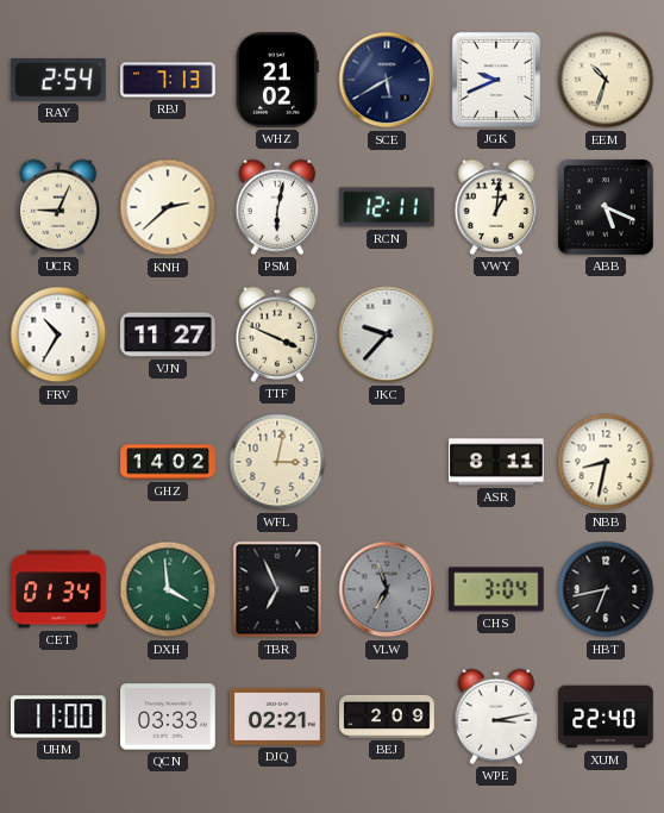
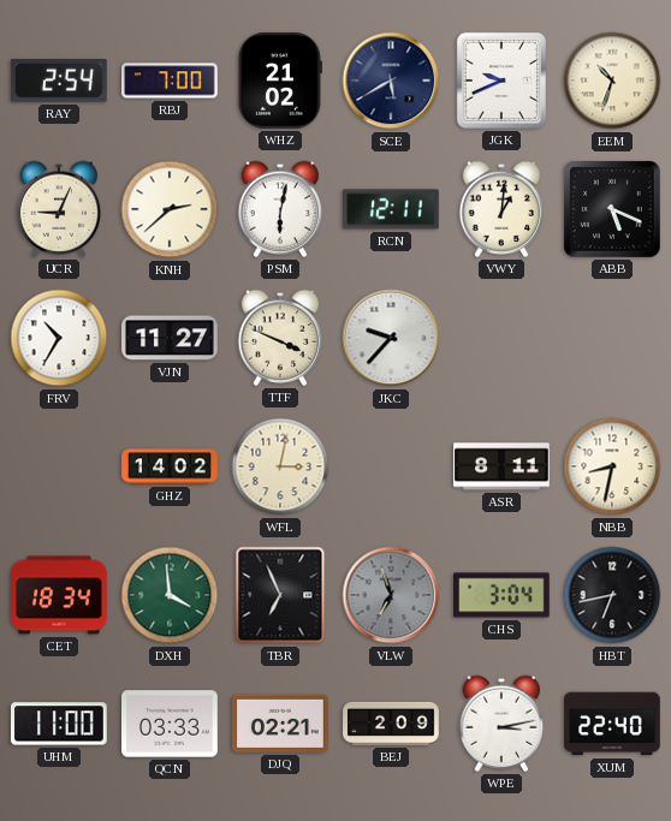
RBJ: 7:13 -> 7:00
CET: 01:34 -> 18:34
